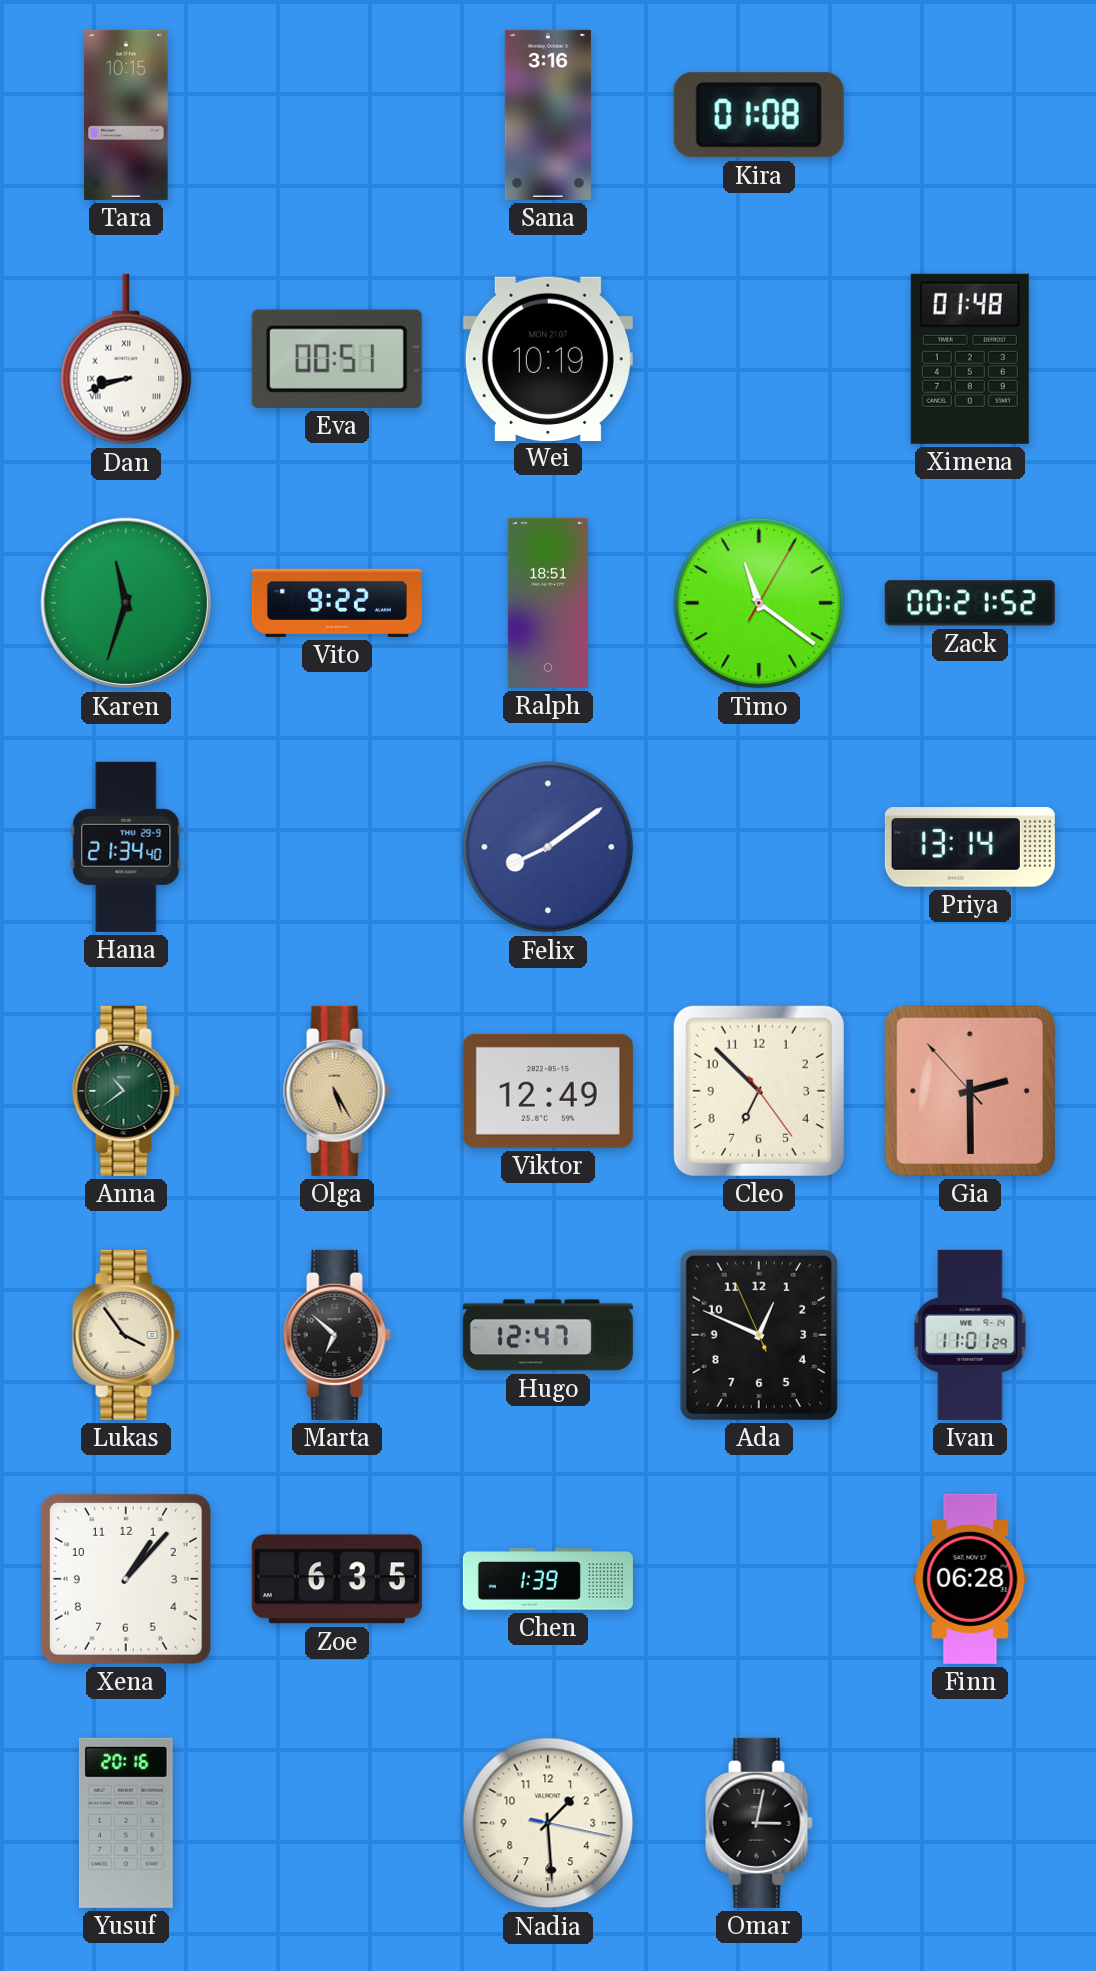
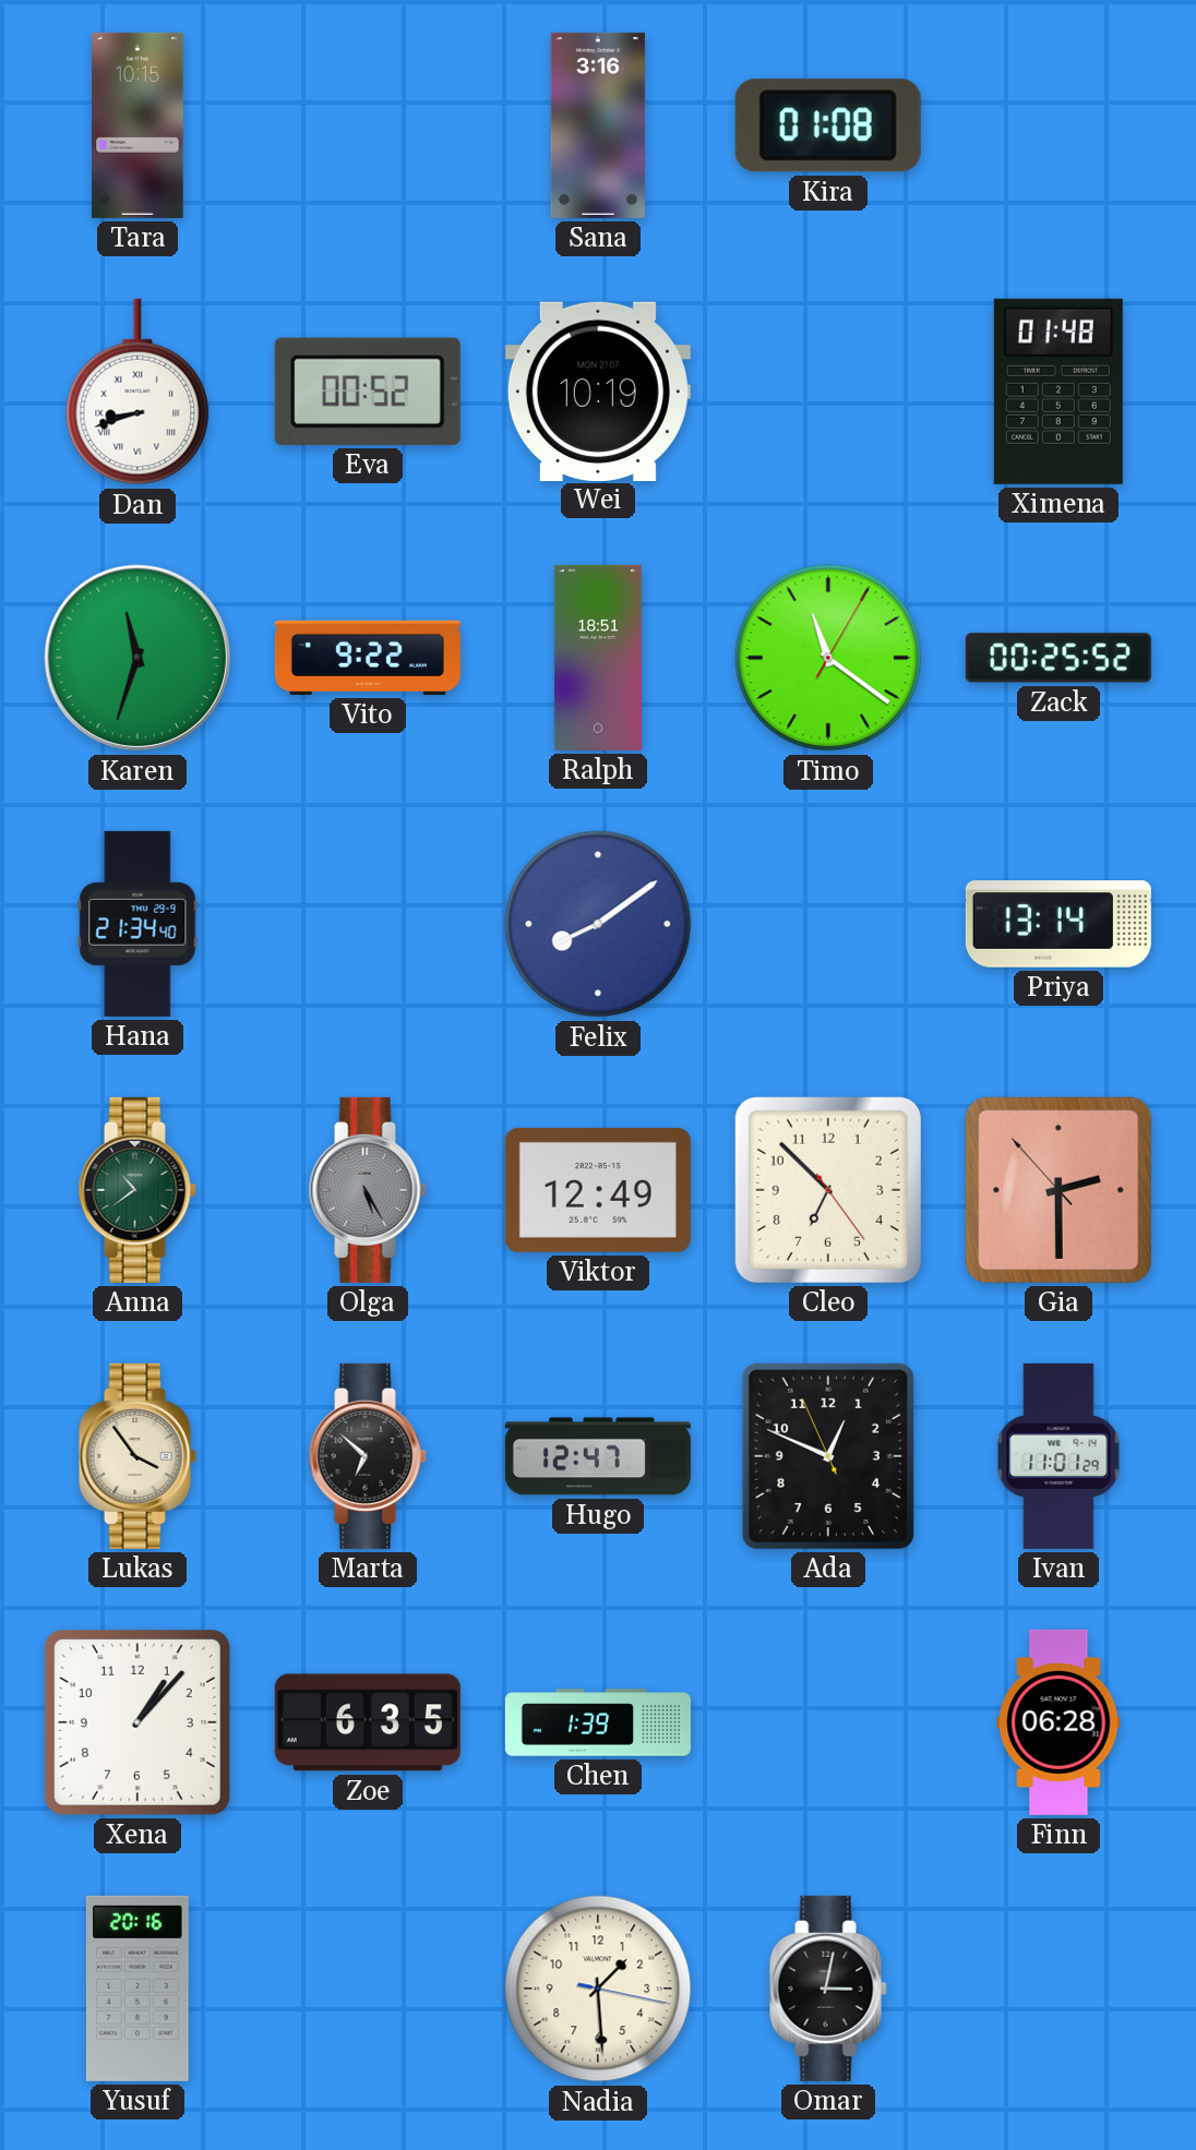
Eva: 00:51 -> 00:52
Zack: 00:21 -> 00:25
Olga dial: champagne -> grey
